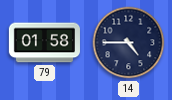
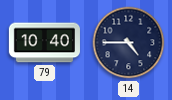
79: 01:58 -> 10:40
